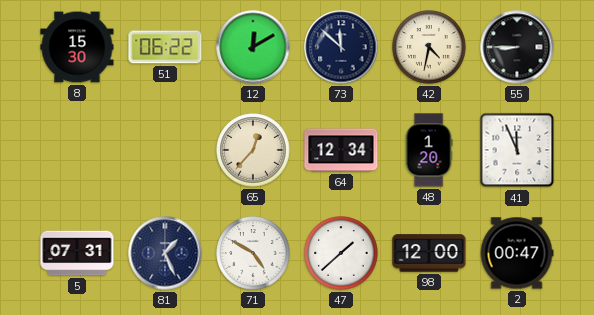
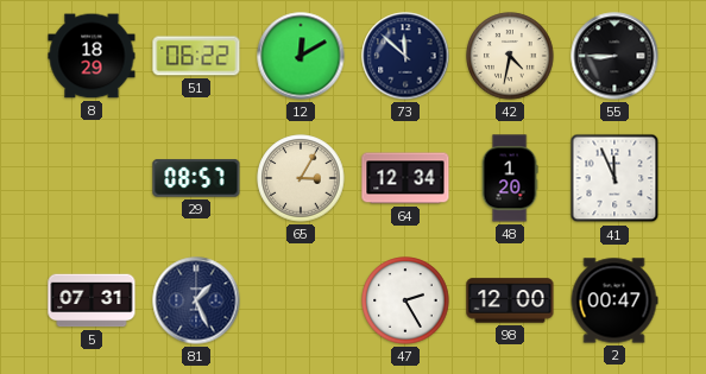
8: 15:30 -> 18:29
29: none -> 08:57
65: 12:37 -> 3:05
71: 4:50 -> none
47: 1:38 -> 2:25
